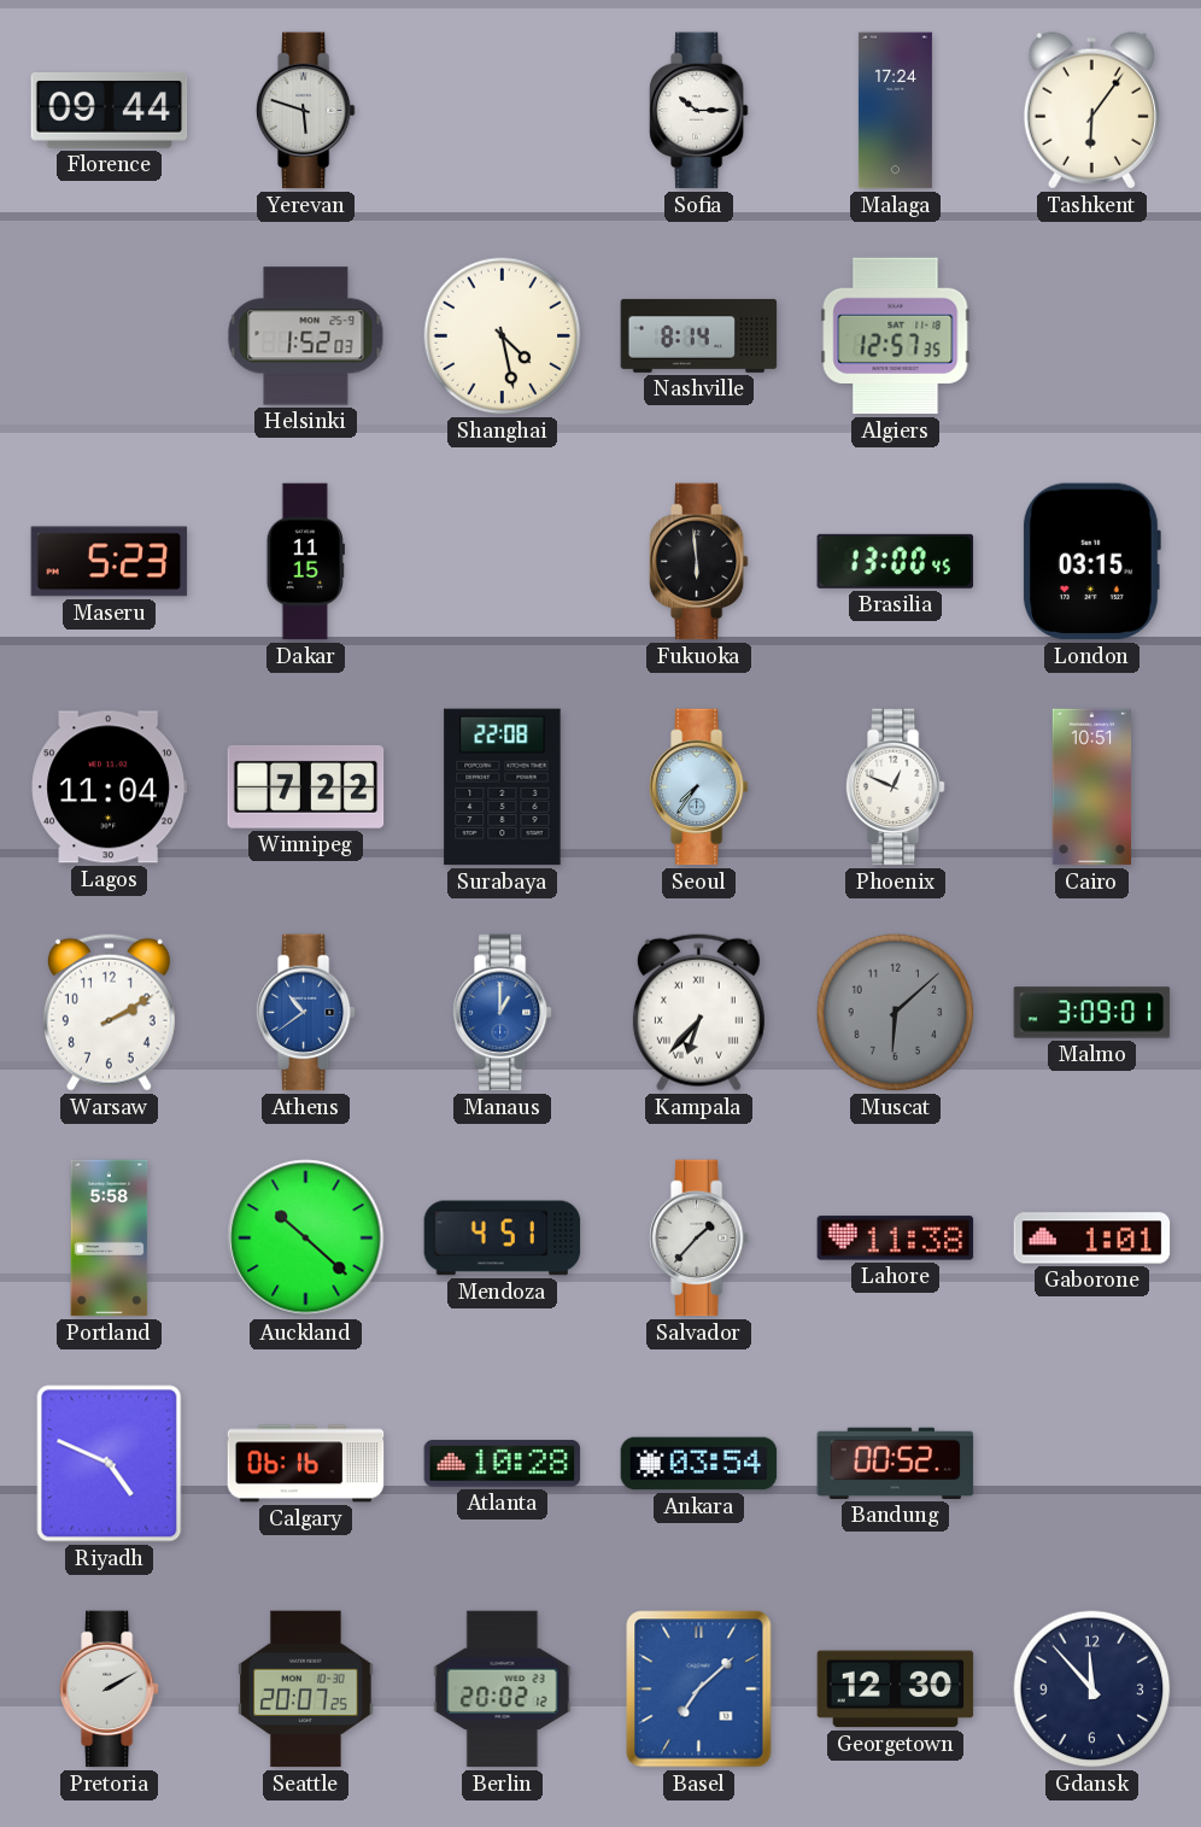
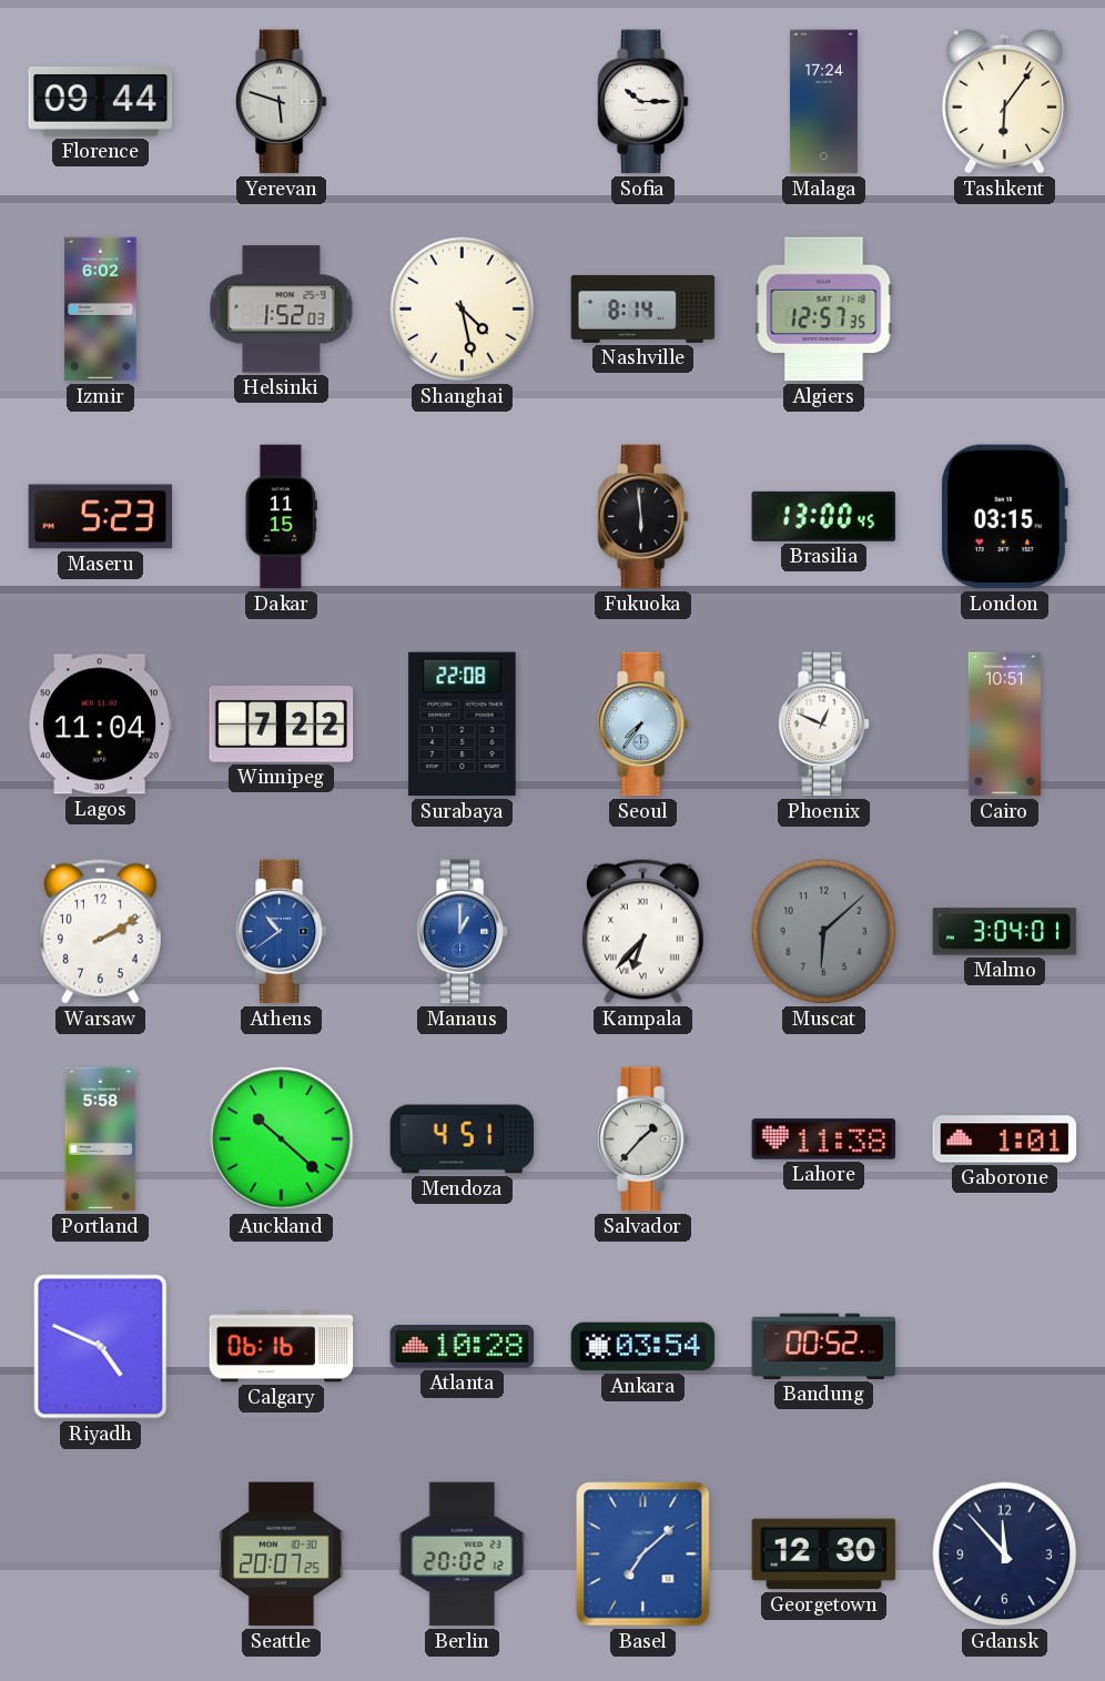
Izmir: none -> 6:02
Malmo: 3:09 -> 3:04
Pretoria: 2:10 -> none
